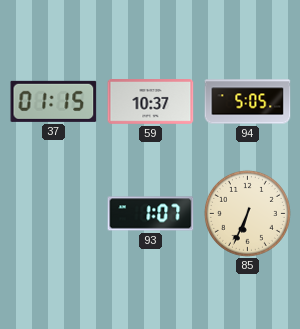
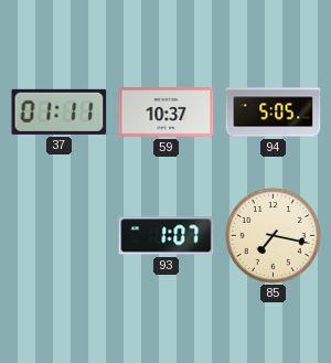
37: 01:15 -> 01:11
85: 6:34 -> 7:17
